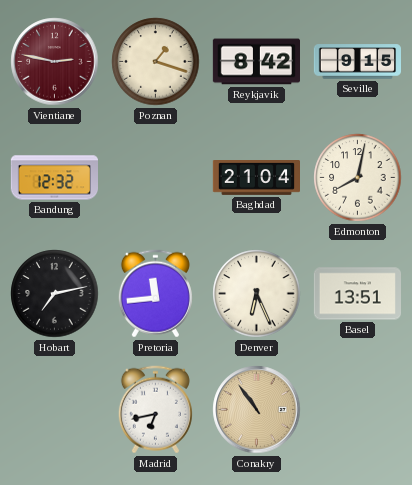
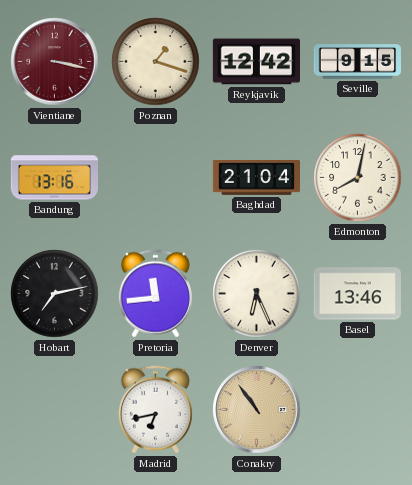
Vientiane: 2:47 -> 3:17
Reykjavik: 8:42 -> 12:42
Bandung: 12:32 -> 13:16
Basel: 13:51 -> 13:46
